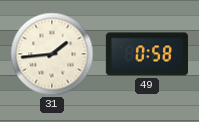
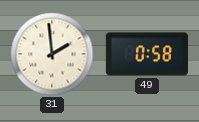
31: 1:44 -> 1:59
